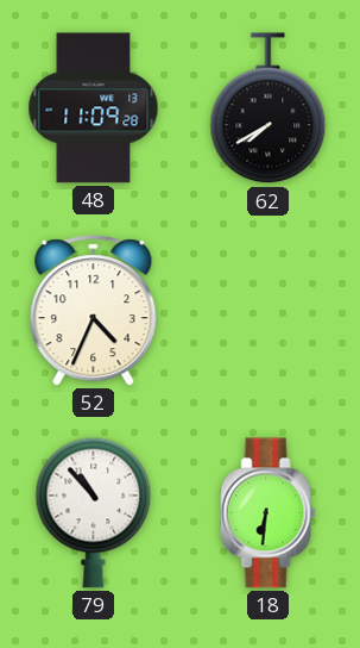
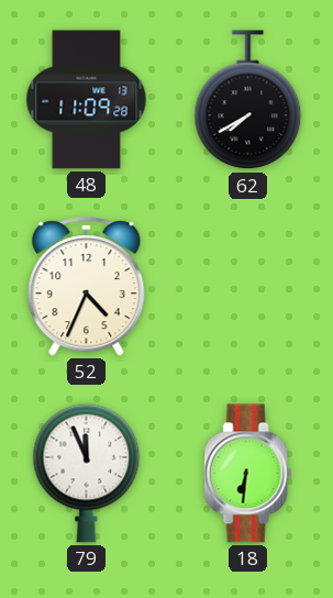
79: 10:53 -> 11:56
